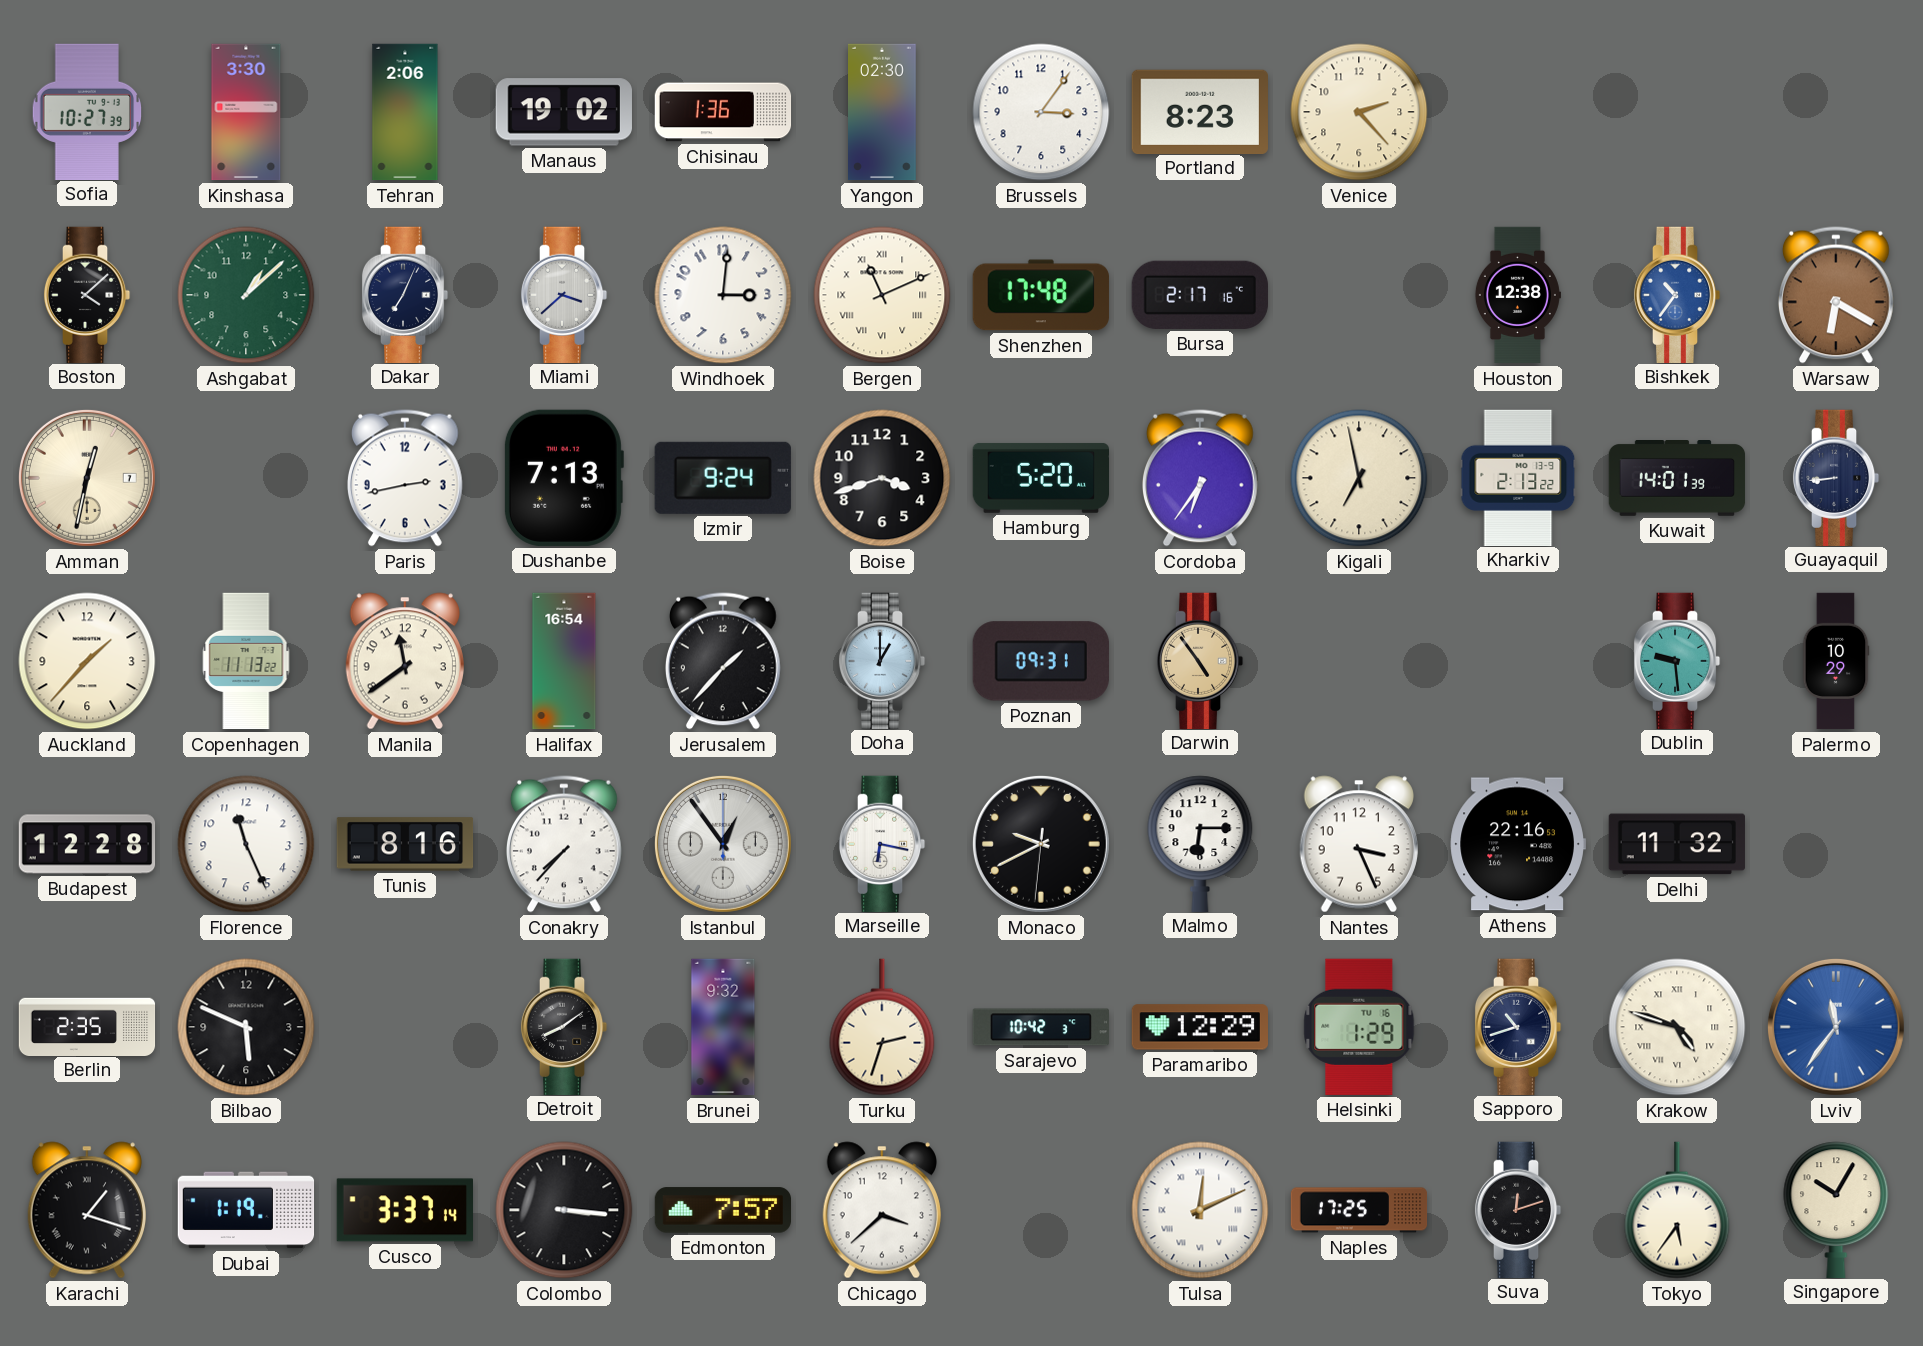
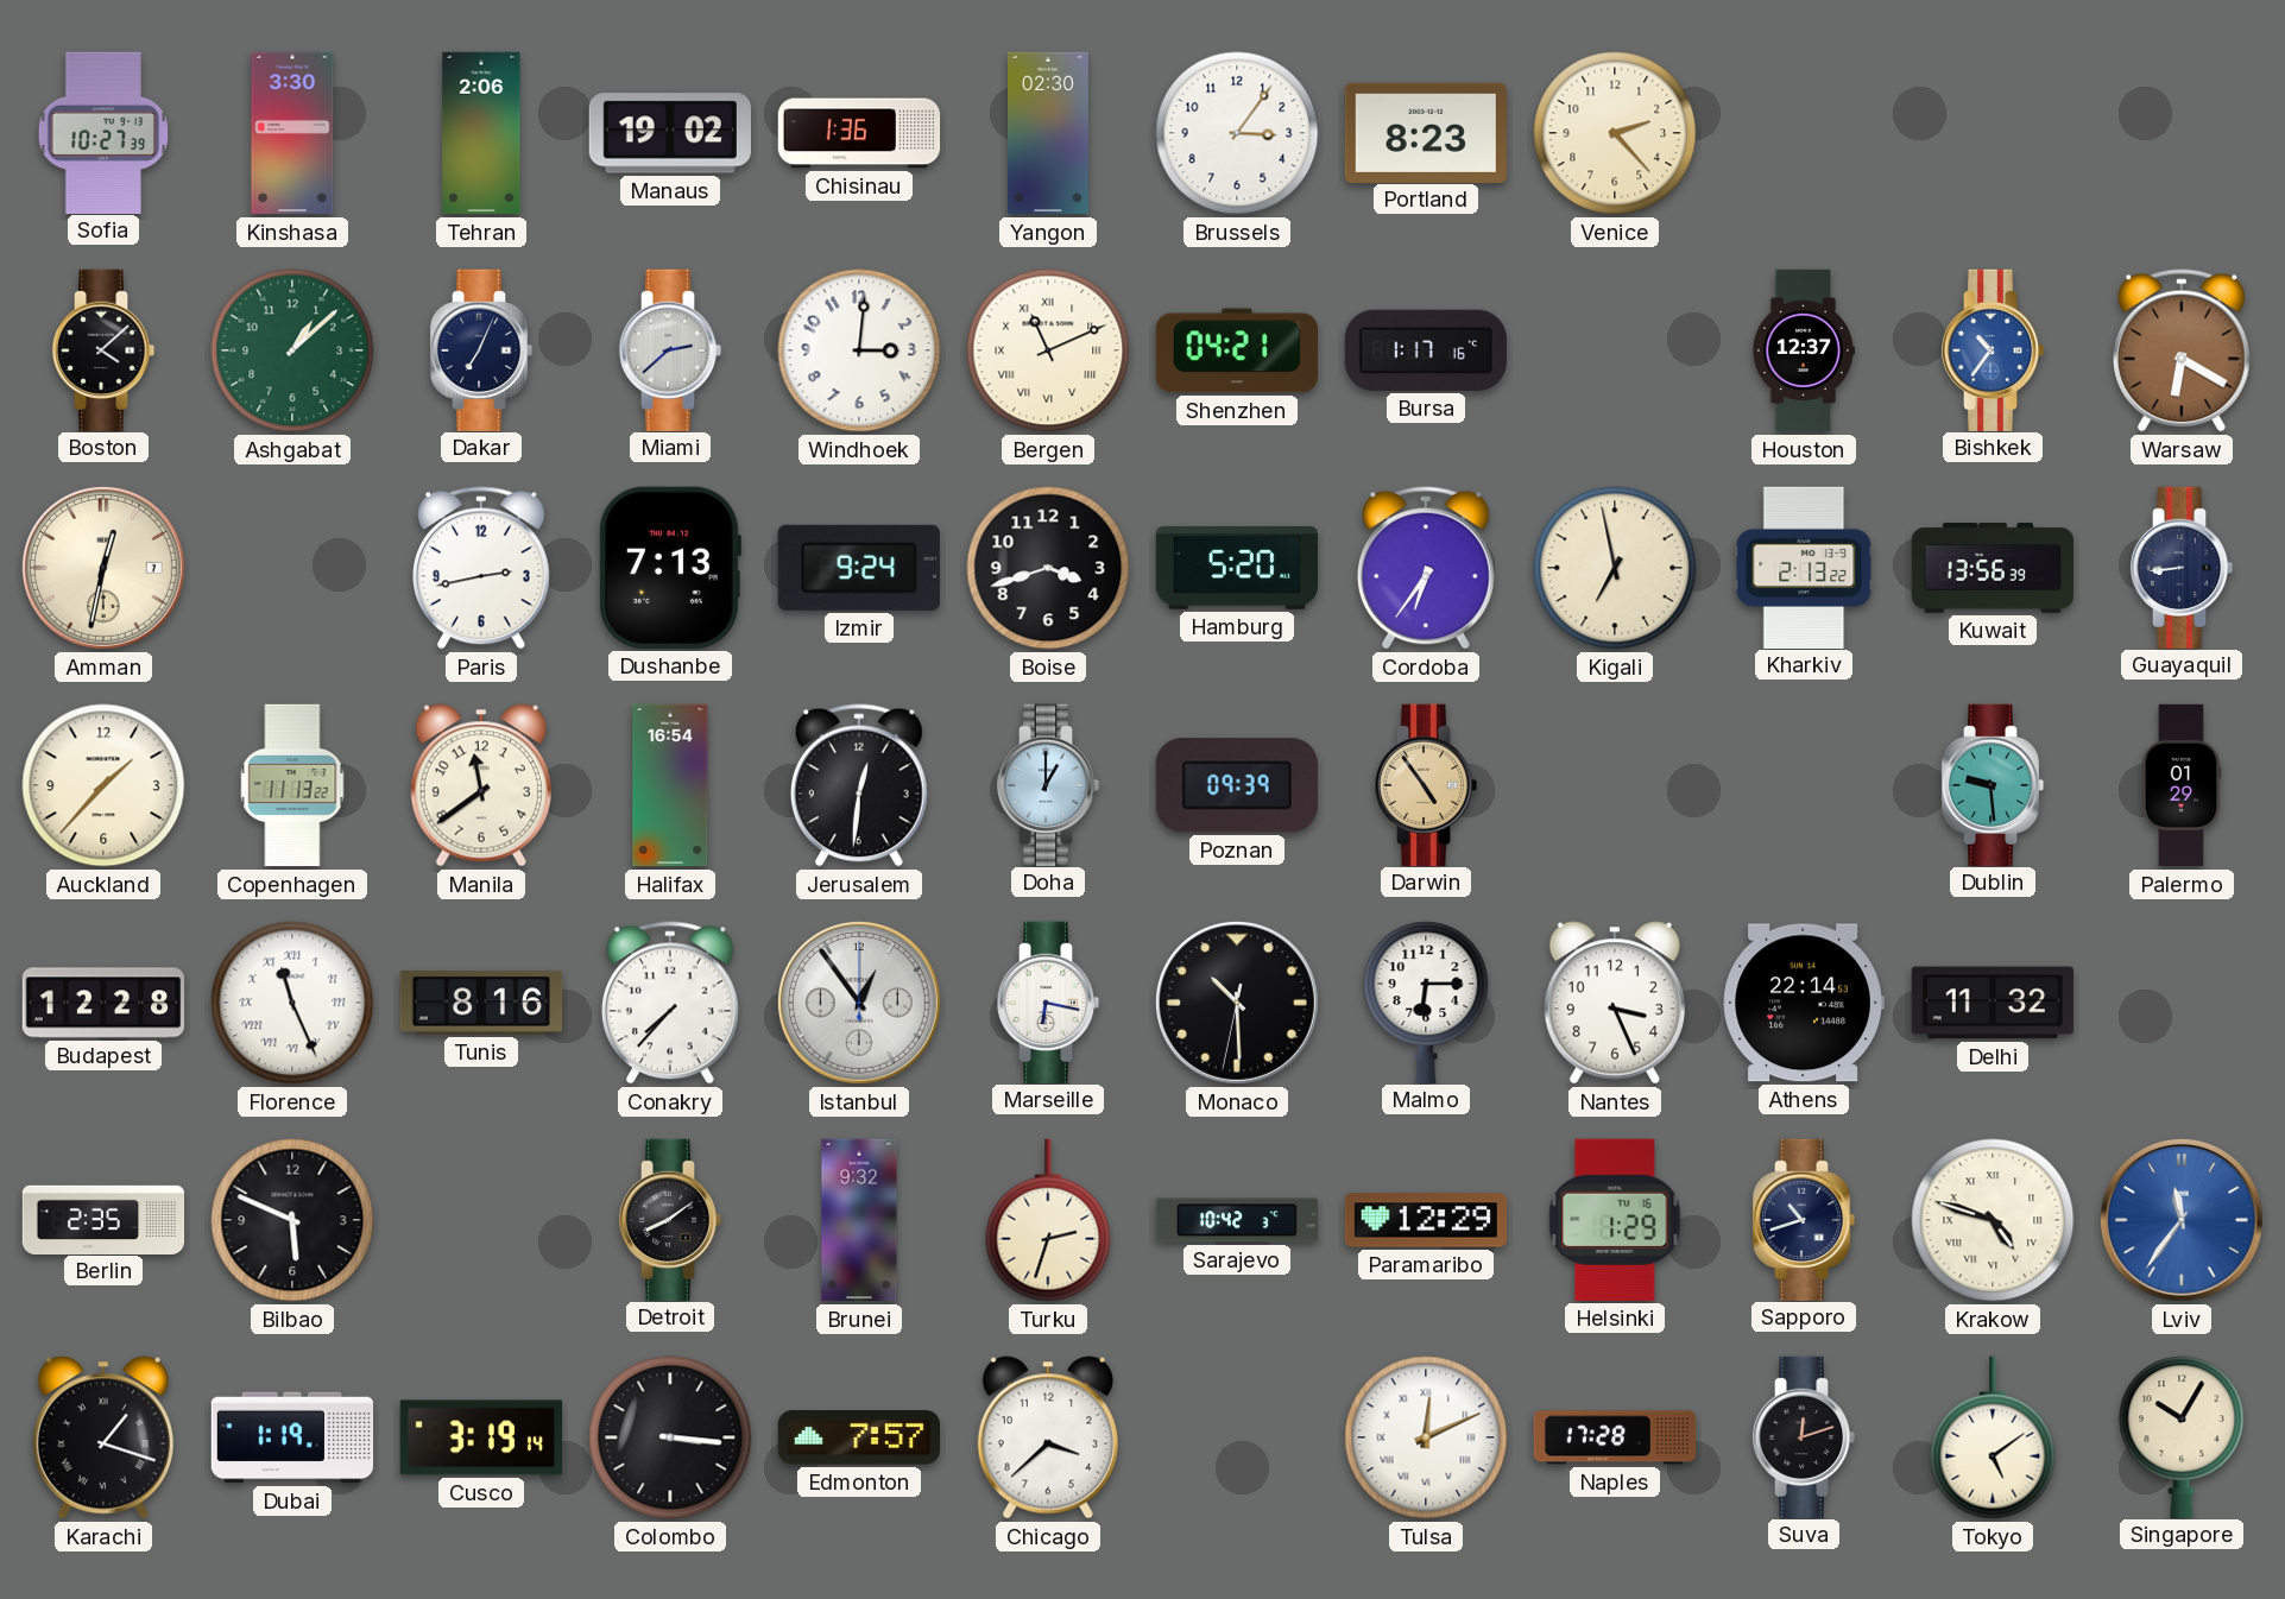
Miami: 3:38 -> 2:38
Shenzhen: 17:48 -> 04:21
Bursa: 2:17 -> 1:17
Houston: 12:38 -> 12:37
Kuwait: 14:01 -> 13:56
Jerusalem: 1:37 -> 12:31
Poznan: 09:31 -> 09:39
Palermo: 10:29 -> 01:29
Florence numerals: Arabic -> Roman
Monaco: 9:40 -> 10:29
Athens: 22:16 -> 22:14
Cusco: 3:37 -> 3:19
Naples: 17:25 -> 17:28
Tokyo: 5:36 -> 5:09
